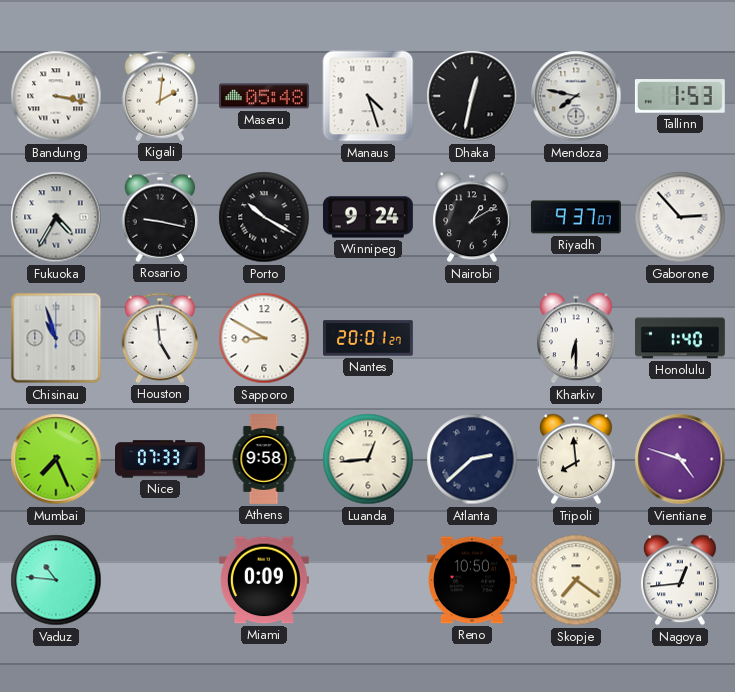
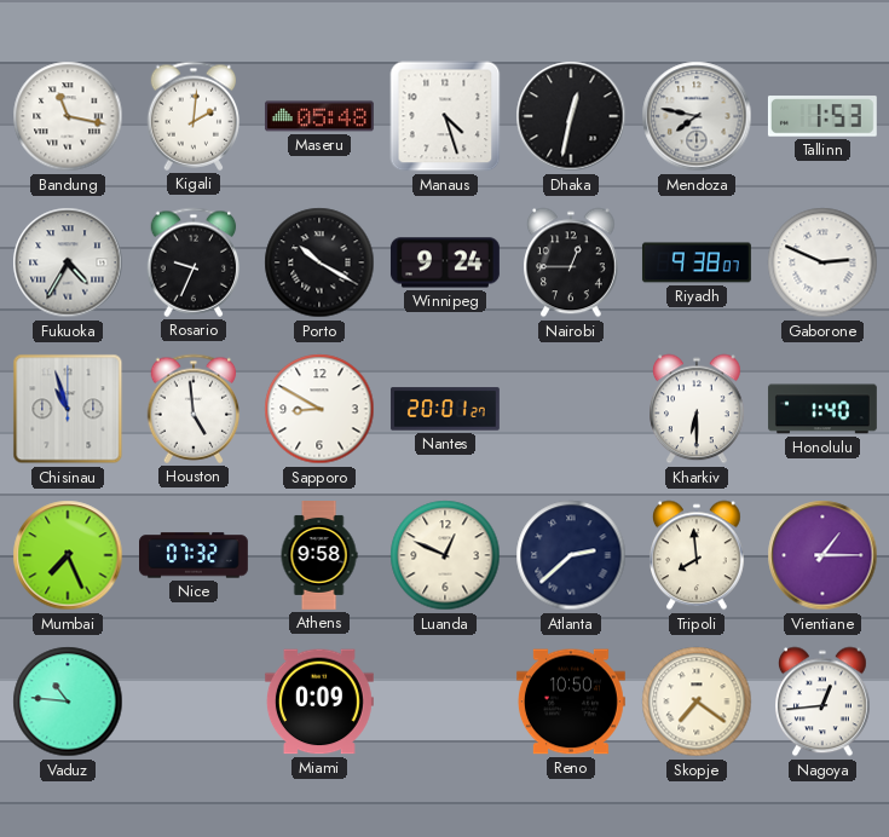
Bandung: 3:17 -> 11:17
Rosario: 9:17 -> 9:34
Nairobi: 1:10 -> 12:45
Riyadh: 9:37 -> 9:38
Gaborone: 2:53 -> 2:49
Nice: 07:33 -> 07:32
Luanda: 12:44 -> 12:49
Vientiane: 4:48 -> 1:15
